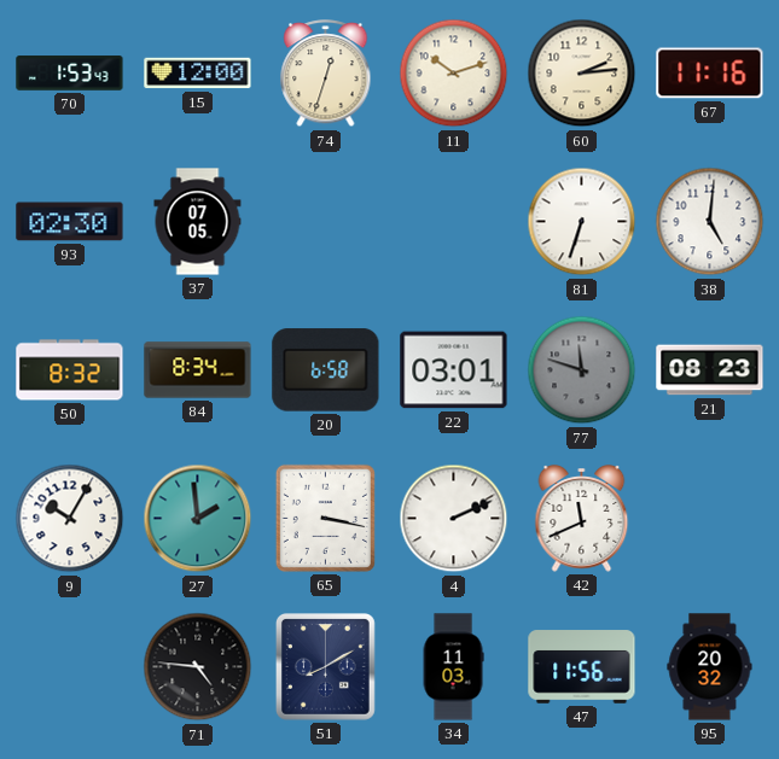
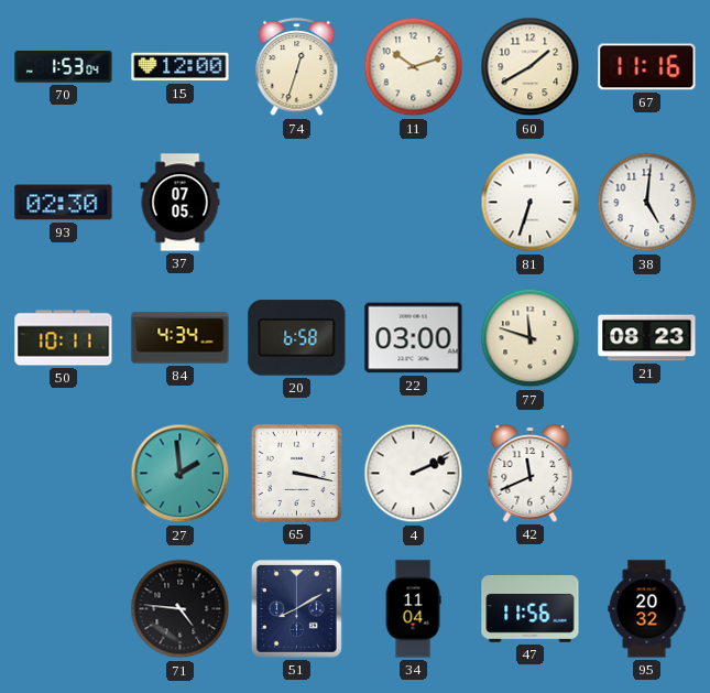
70: 1:53:43 -> 1:53:04
60: 2:14 -> 1:40
50: 8:32 -> 10:11
84: 8:34 -> 4:34
22: 03:01 -> 03:00
77 dial: grey -> cream
9: 10:05 -> none
34: 11:03 -> 11:04
